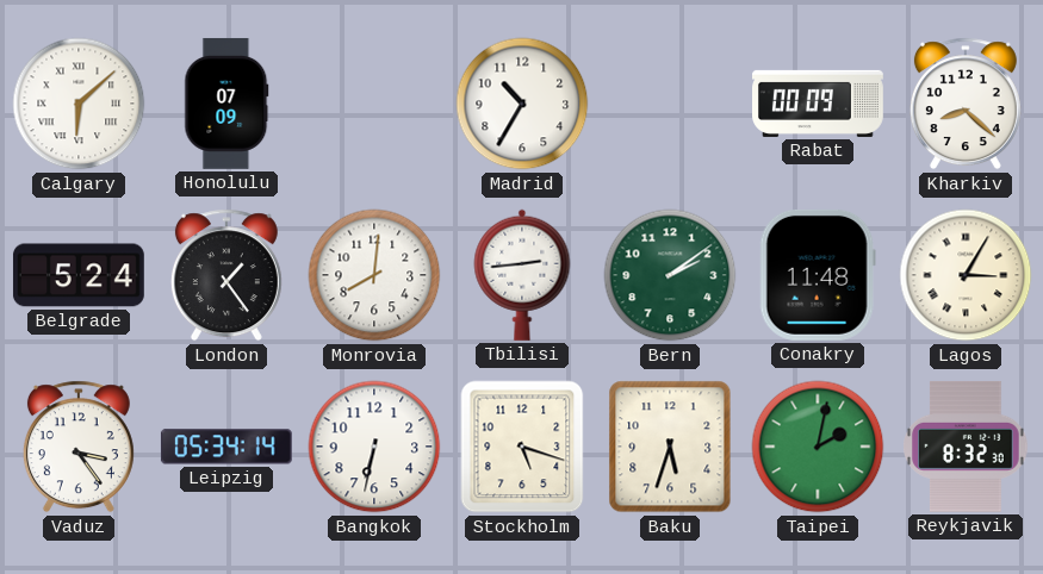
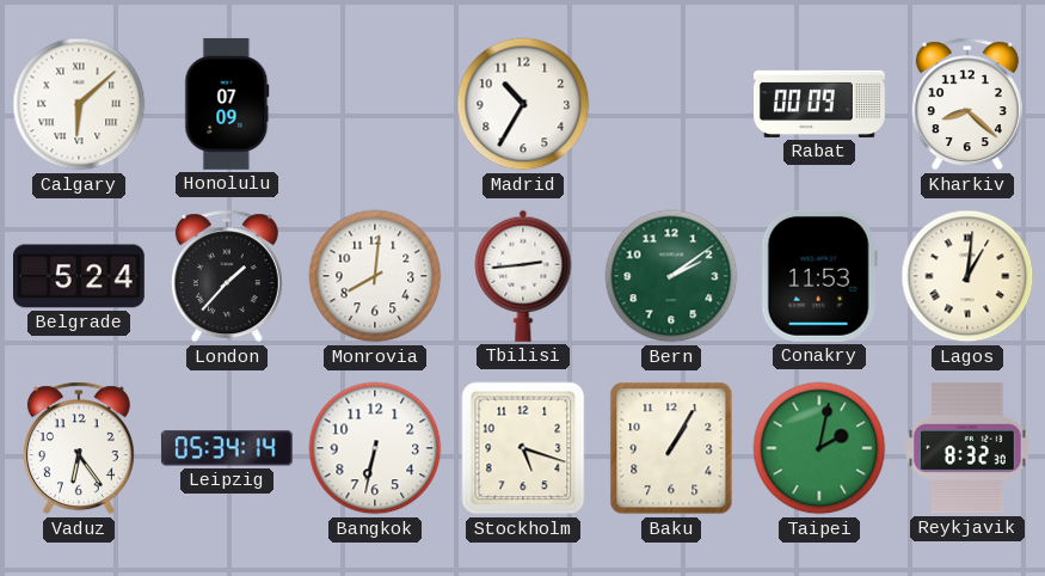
London: 1:24 -> 1:37
Conakry: 11:48 -> 11:53
Lagos: 3:05 -> 1:01
Vaduz: 3:24 -> 6:24
Baku: 5:33 -> 1:05
